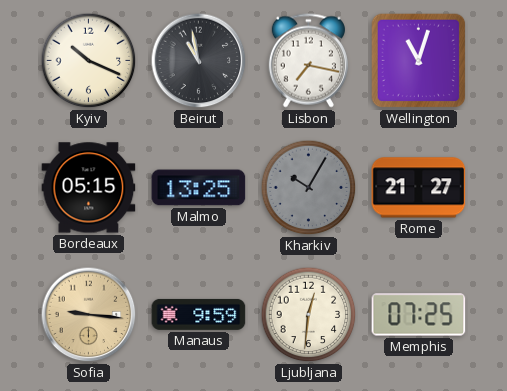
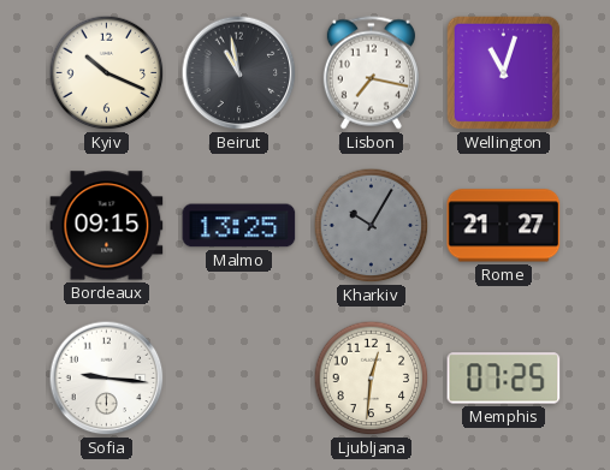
Bordeaux: 05:15 -> 09:15
Sofia dial: champagne -> white
Manaus: 9:59 -> none
